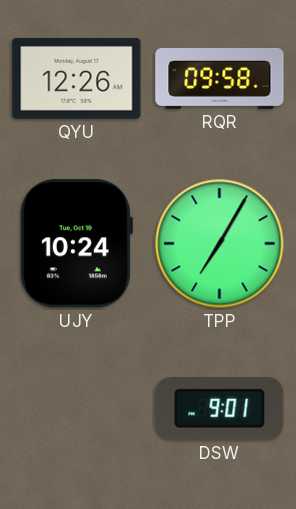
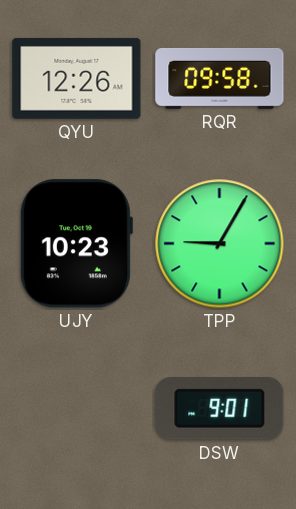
UJY: 10:24 -> 10:23
TPP: 7:05 -> 9:05
